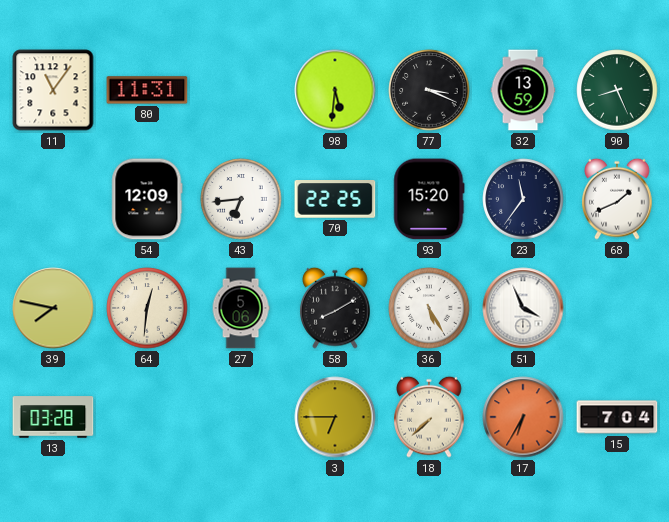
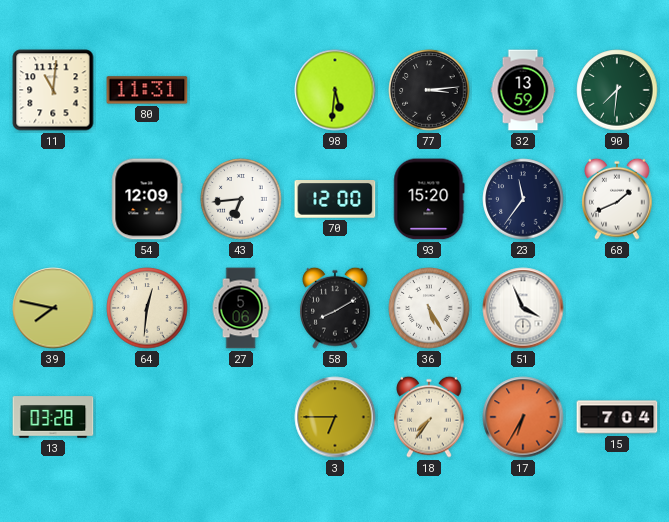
11: 11:06 -> 11:01
77: 3:19 -> 3:14
90: 8:26 -> 7:31
70: 22:25 -> 12:00
18: 7:38 -> 7:36
